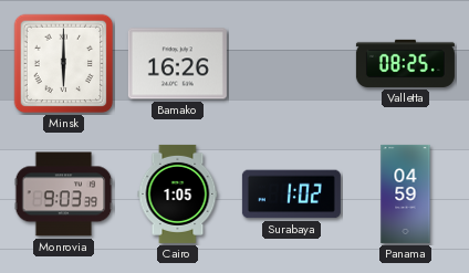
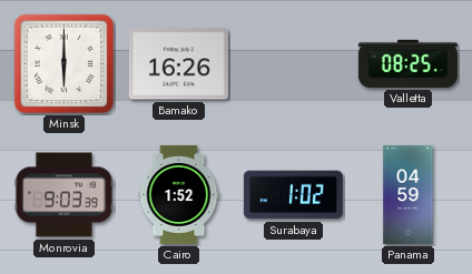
Cairo: 1:05 -> 1:52
